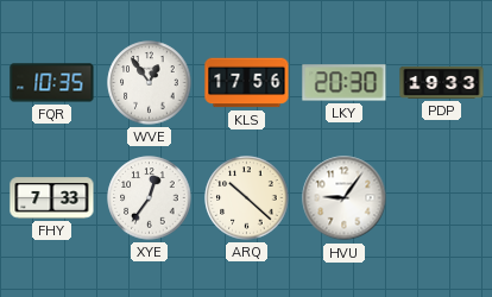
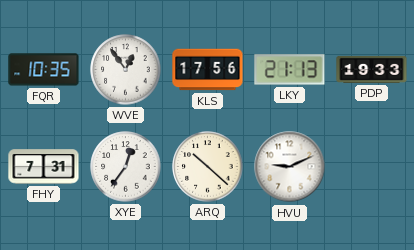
LKY: 20:30 -> 21:13
FHY: 7:33 -> 7:31
HVU: 9:06 -> 9:11
